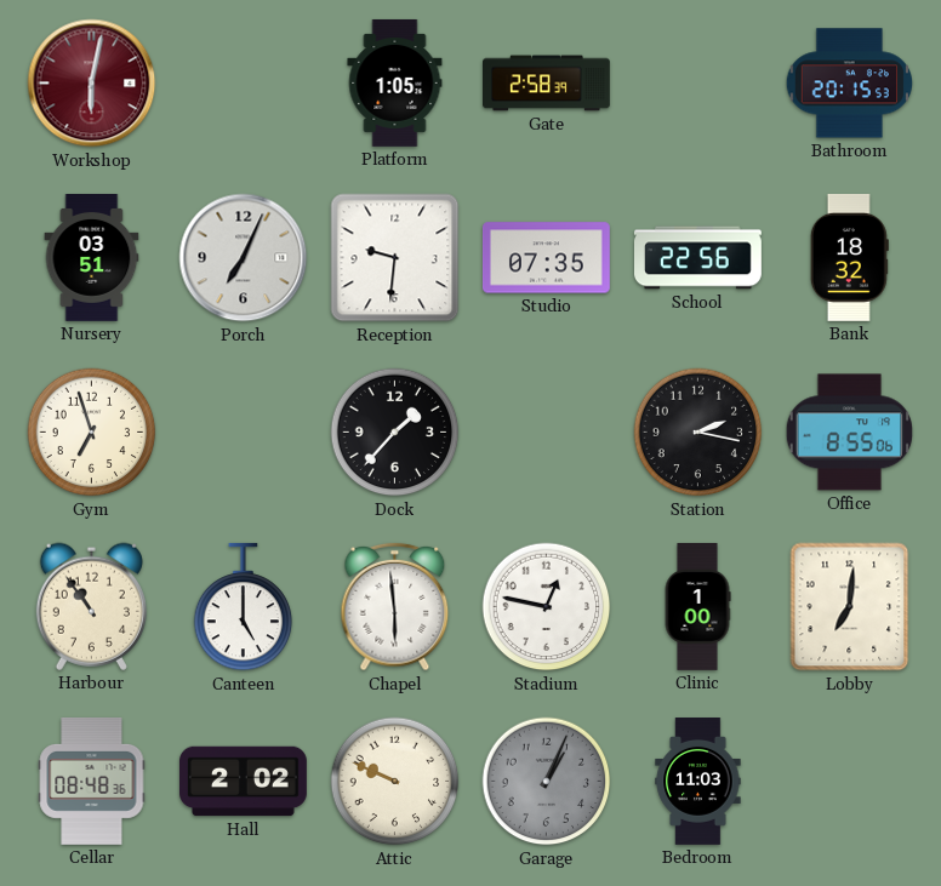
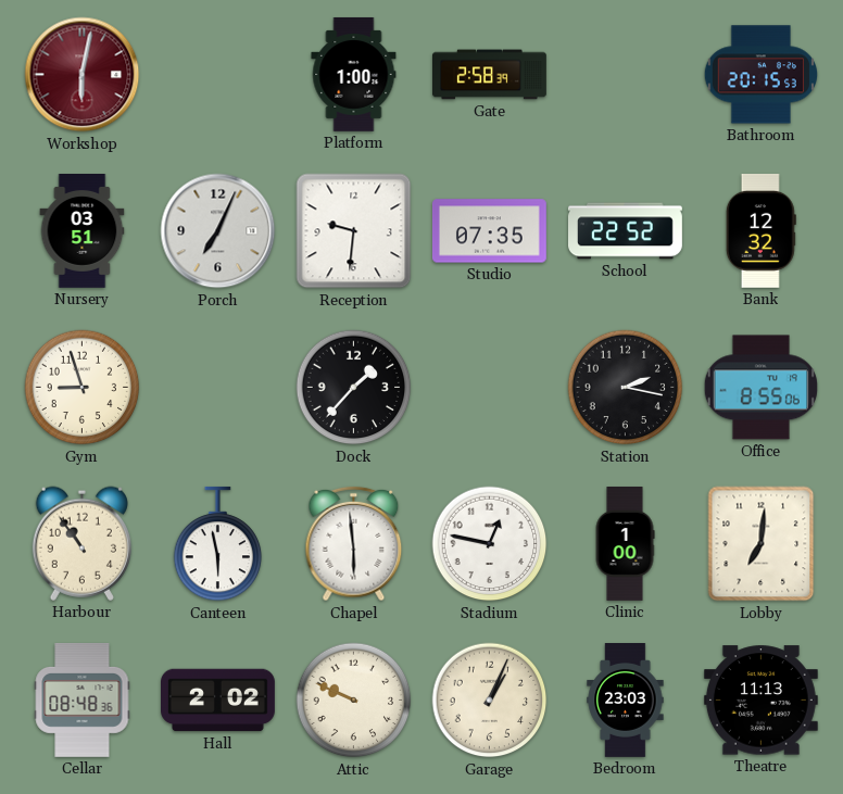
Platform: 1:05 -> 1:00
School: 22:56 -> 22:52
Bank: 18:32 -> 12:32
Gym: 6:57 -> 8:57
Canteen: 5:00 -> 5:58
Garage dial: grey -> cream
Bedroom: 11:03 -> 23:03
Theatre: none -> 11:13
